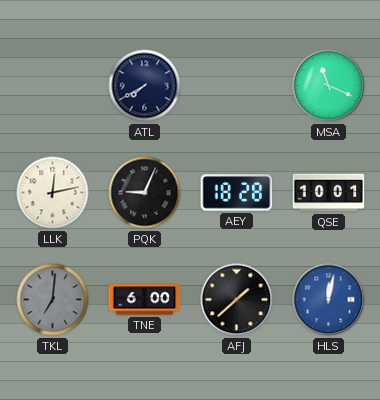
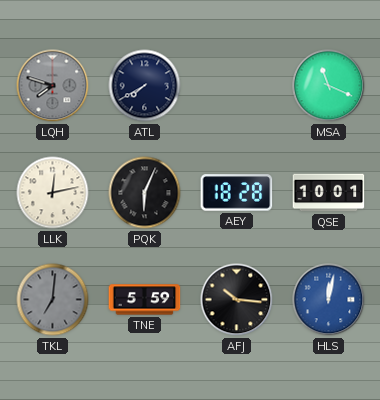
LQH: none -> 7:48
PQK: 9:04 -> 6:04
TNE: 6:00 -> 5:59
AFJ: 1:38 -> 10:16
